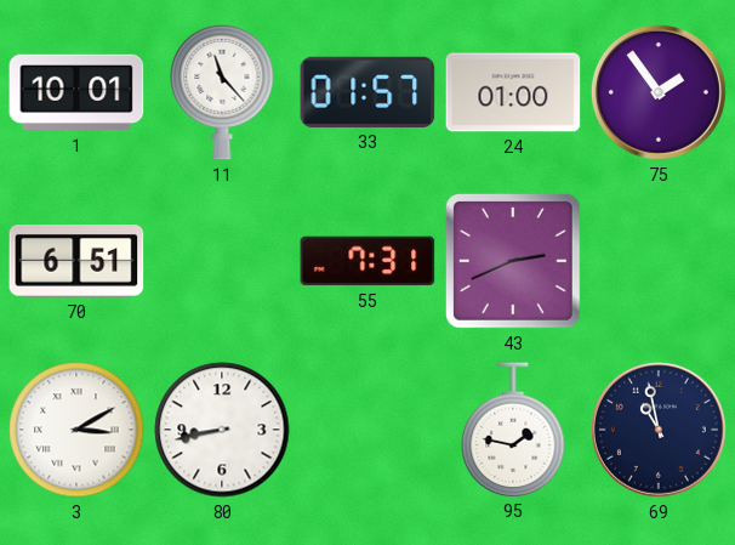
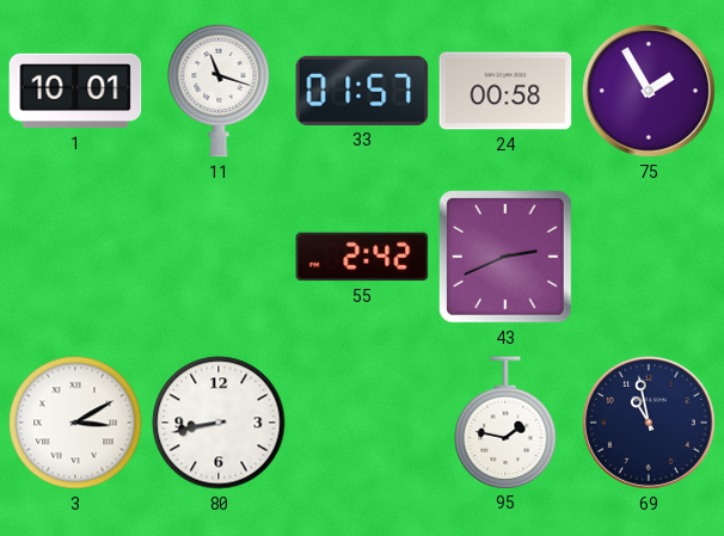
11: 11:23 -> 11:18
24: 01:00 -> 00:58
75: 1:54 -> 1:55
70: 6:51 -> none
55: 7:31 -> 2:42
